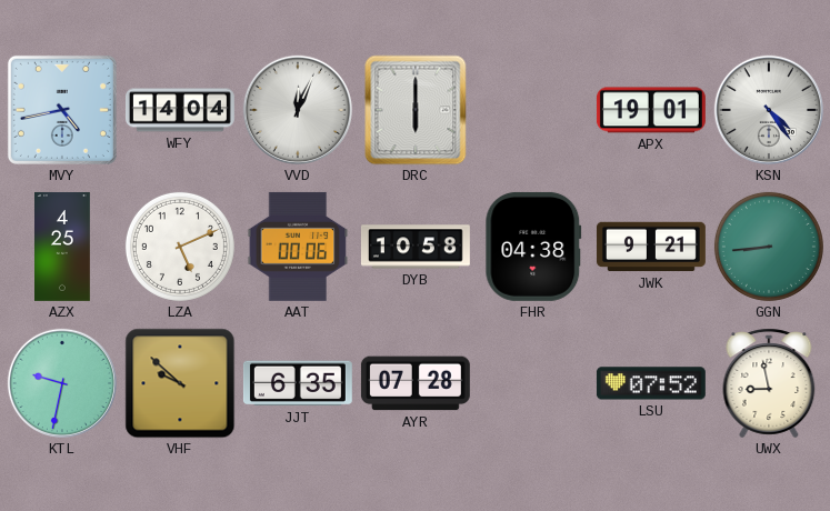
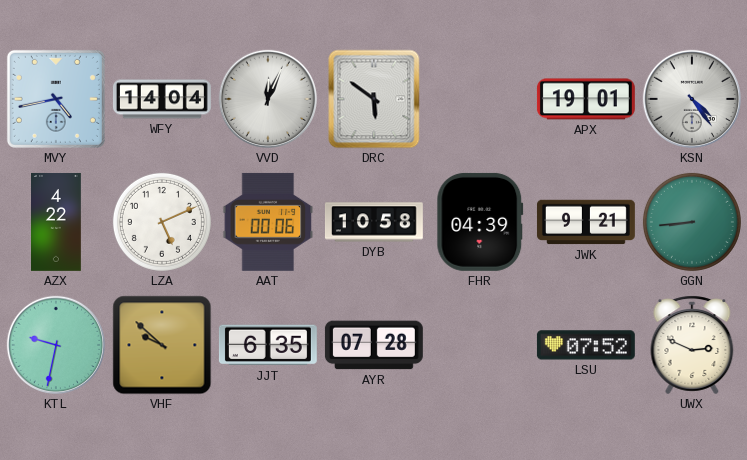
DRC: 6:00 -> 5:51
AZX: 4:25 -> 4:22
FHR: 04:38 -> 04:39
UWX: 8:58 -> 2:49
